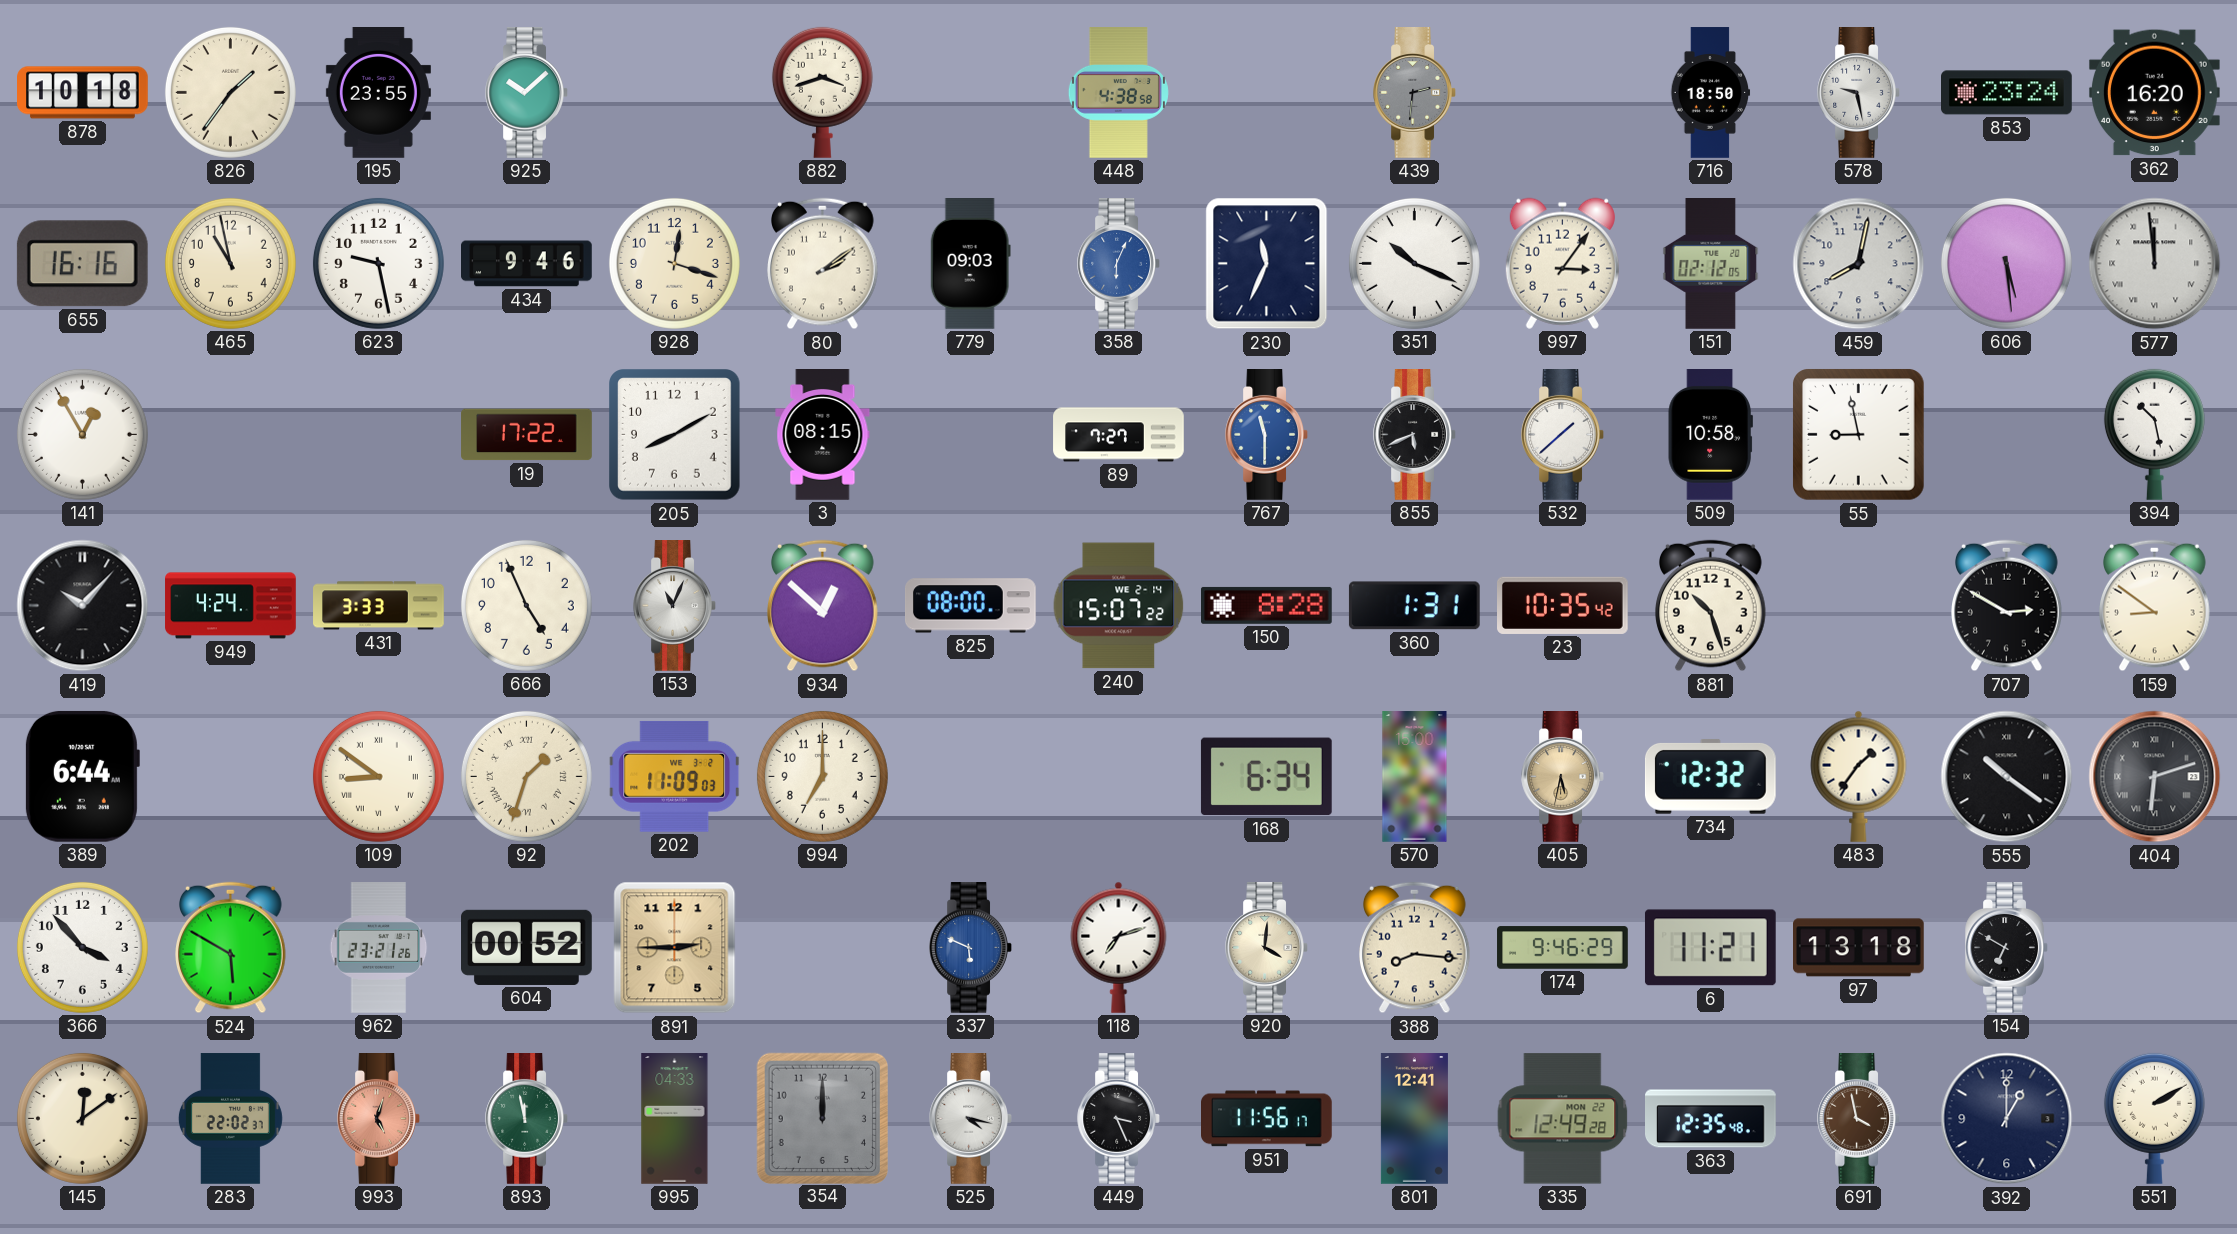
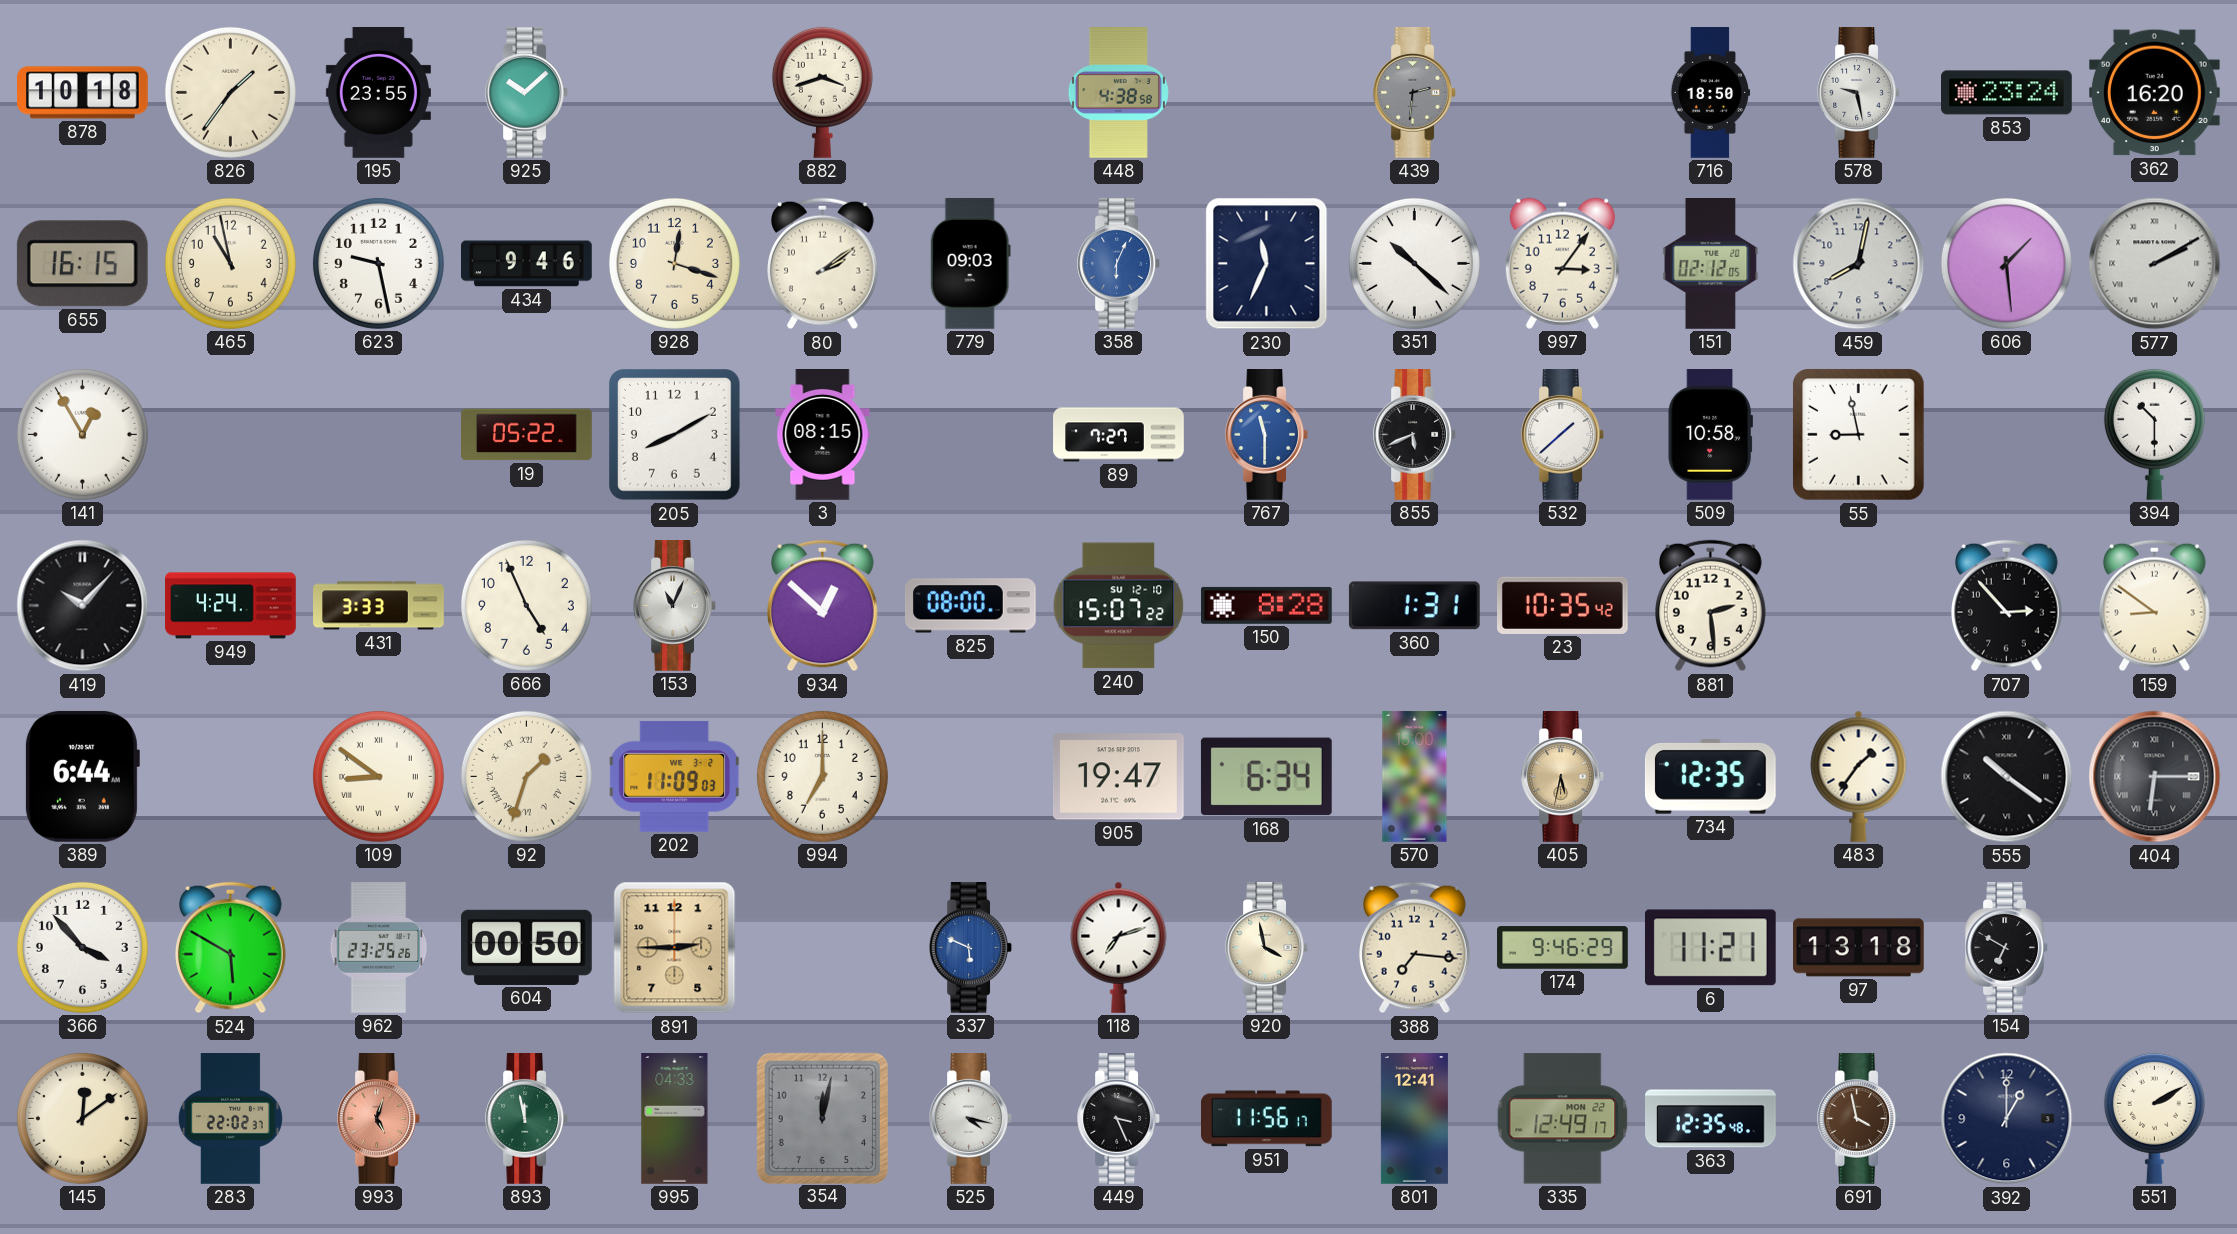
655: 16:16 -> 16:15
351: 10:19 -> 10:22
606: 5:29 -> 1:29
577: 11:59 -> 2:10
19: 17:22 -> 05:22
394: 10:28 -> 10:30
240 date: WE 2-14 -> SU 12-10
881: 10:27 -> 2:29
707: 2:50 -> 2:53
905: none -> 19:47
734: 12:32 -> 12:35
404: 6:12 -> 6:15
962: 23:21 -> 23:25
604: 00:52 -> 00:50
920: 4:01 -> 3:58
388: 8:16 -> 7:16
354: 12:00 -> 12:02
335: 12:49:28 -> 12:49:17
